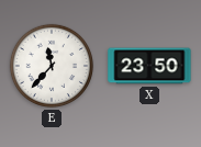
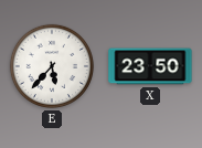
E: 11:37 -> 5:37
